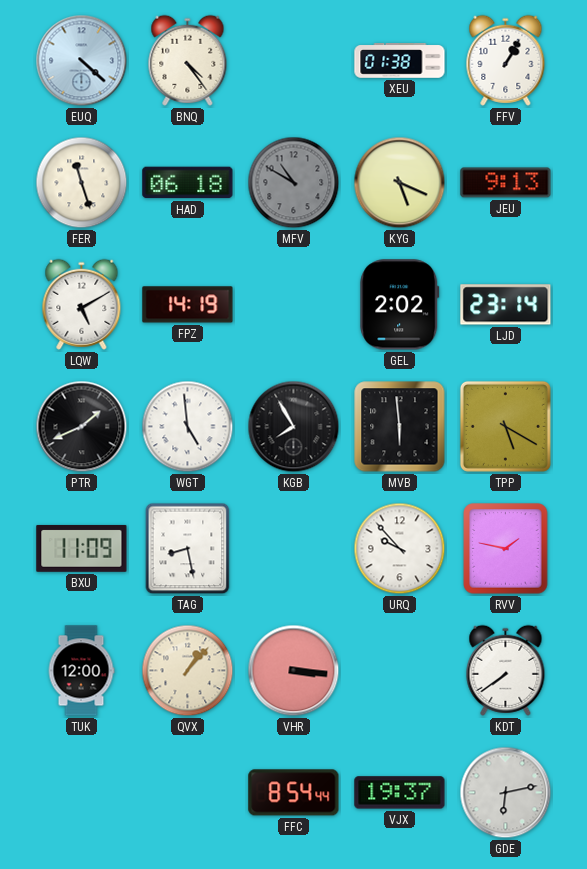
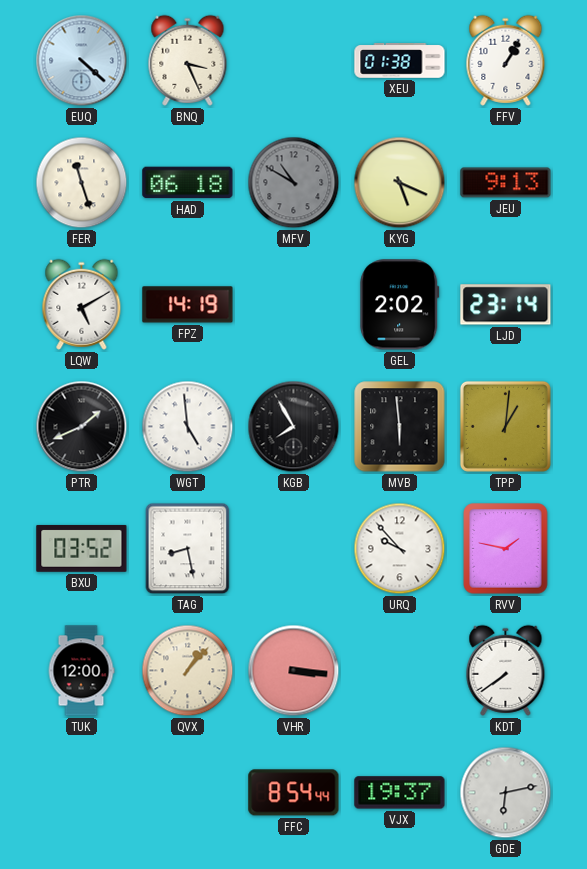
BNQ: 4:24 -> 3:26
TPP: 5:20 -> 1:01
BXU: 11:09 -> 03:52
